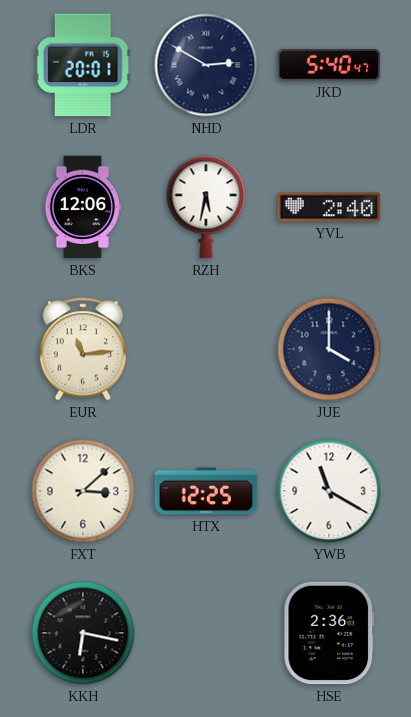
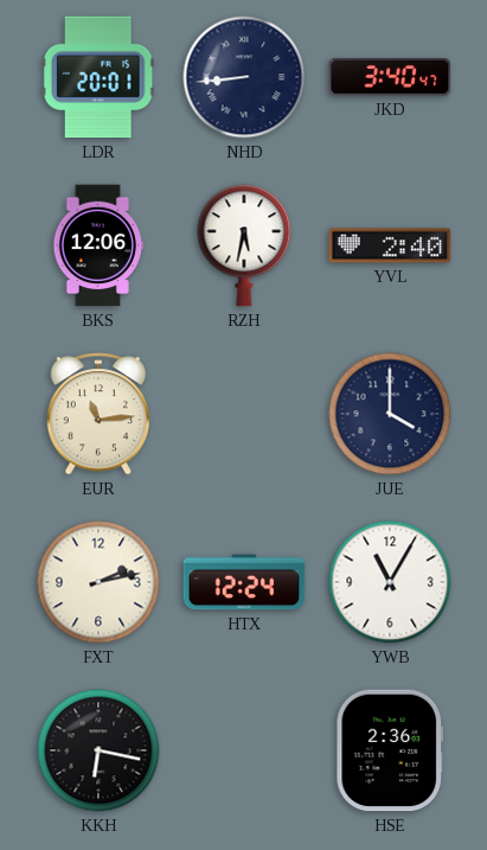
NHD: 2:50 -> 8:44
JKD: 5:40 -> 3:40
FXT: 3:08 -> 2:13
HTX: 12:25 -> 12:24
YWB: 11:20 -> 11:05
